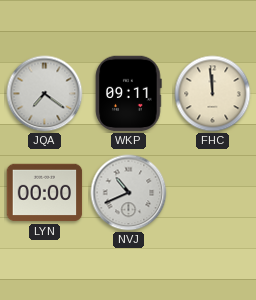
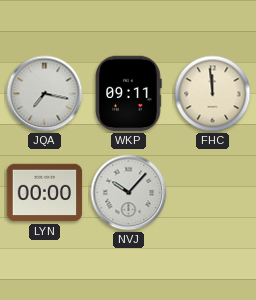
JQA: 7:21 -> 7:17
NVJ: 10:41 -> 10:07
